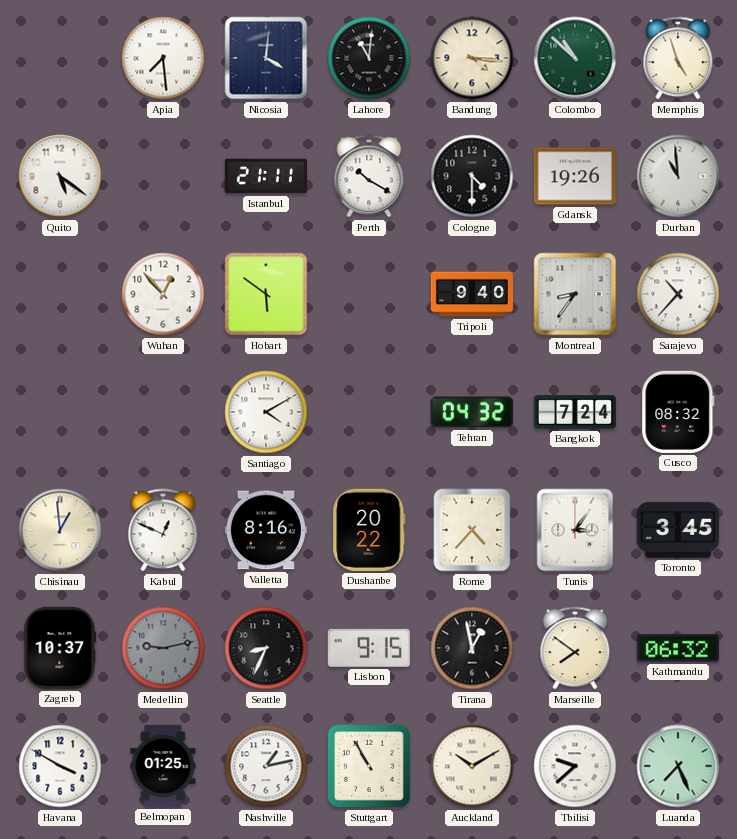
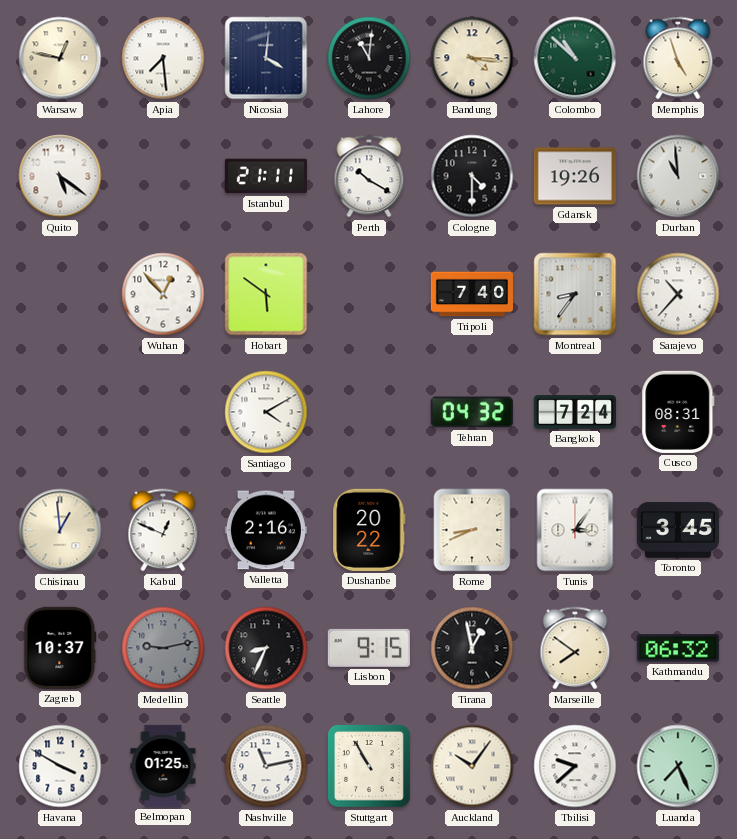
Warsaw: none -> 12:47
Tripoli: 9:40 -> 7:40
Cusco: 08:32 -> 08:31
Valletta: 8:16 -> 2:16
Rome: 4:37 -> 8:41
Nashville: 1:13 -> 11:13
Auckland: 10:10 -> 10:06
